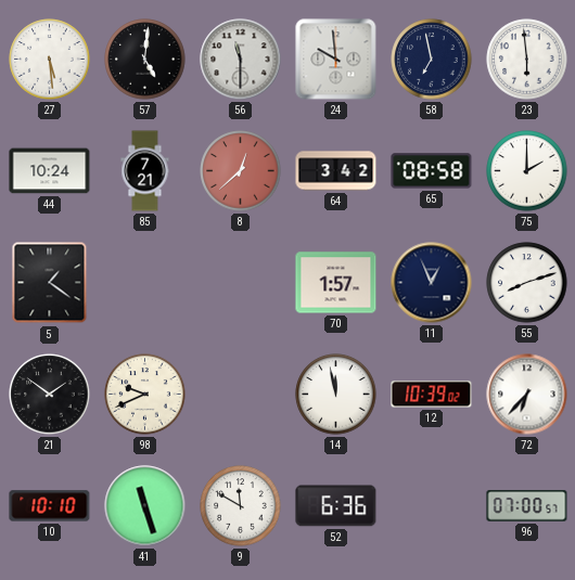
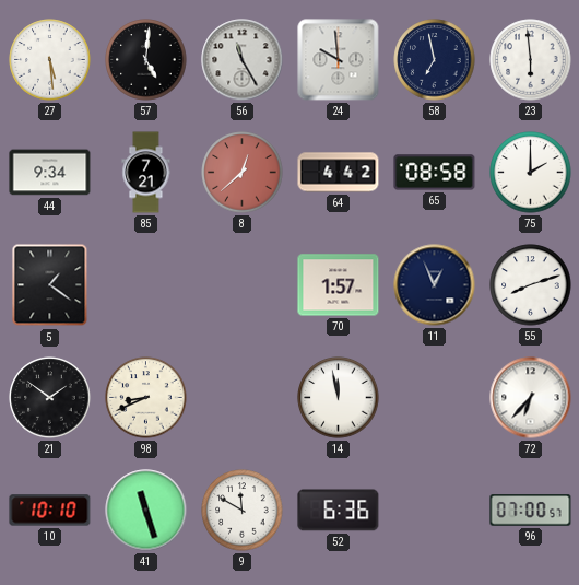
56: 11:30 -> 11:25
44: 10:24 -> 9:34
64: 3:42 -> 4:42
98: 9:41 -> 8:41
12: 10:39 -> none
